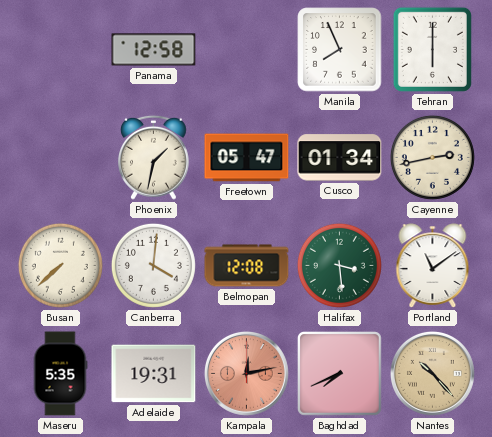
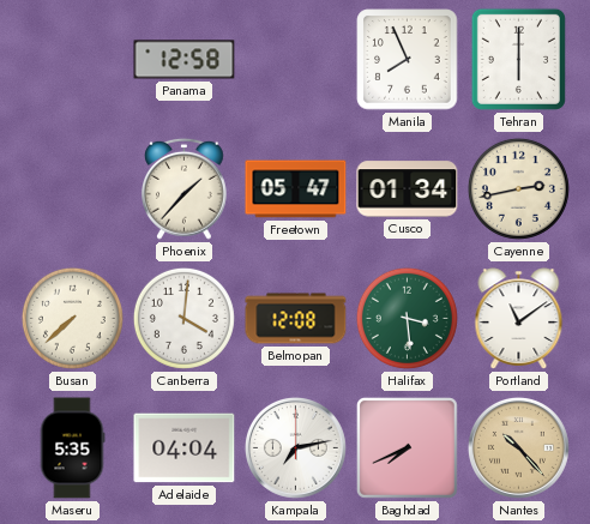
Phoenix: 1:32 -> 1:37
Adelaide: 19:31 -> 04:04
Kampala: 12:13 -> 7:13
Kampala dial: salmon -> white
